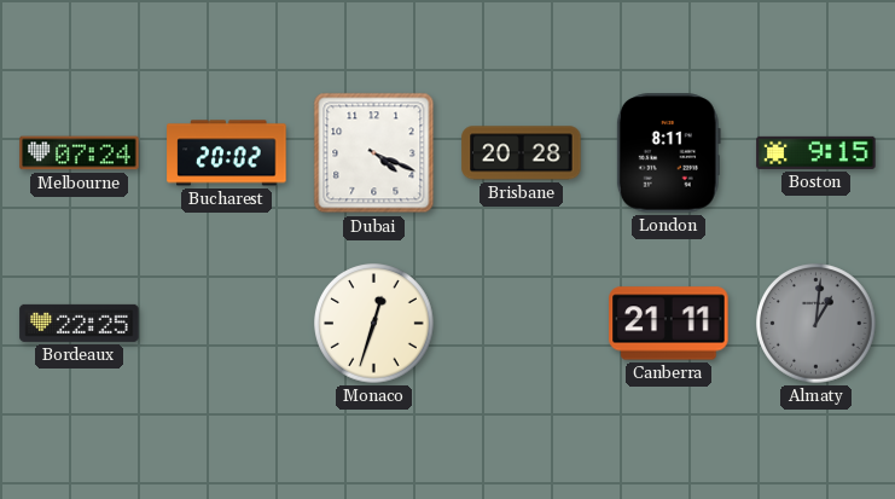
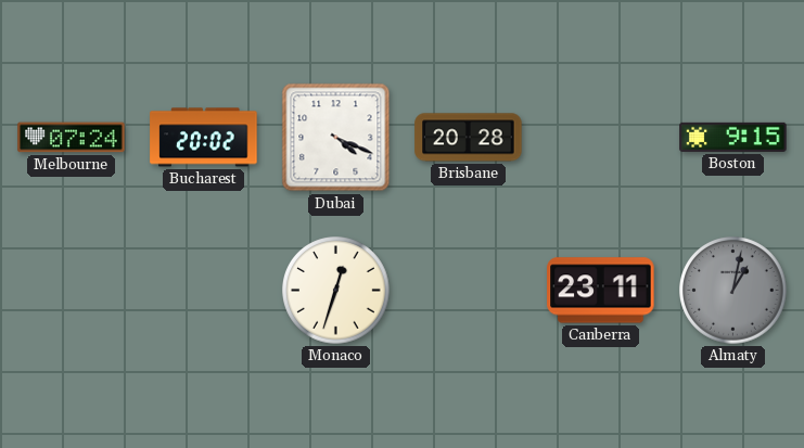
London: 8:11 -> none
Bordeaux: 22:25 -> none
Canberra: 21:11 -> 23:11
Almaty: 1:01 -> 1:02
